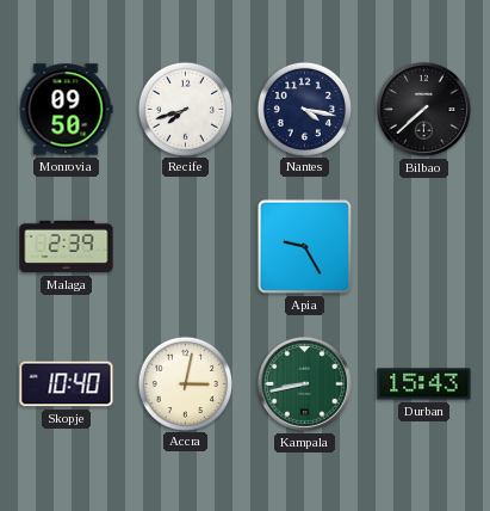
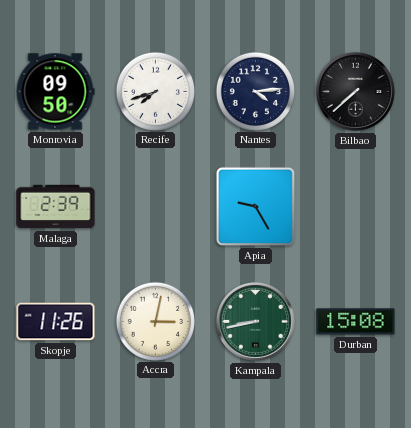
Nantes: 4:17 -> 4:14
Skopje: 10:40 -> 11:26
Durban: 15:43 -> 15:08
